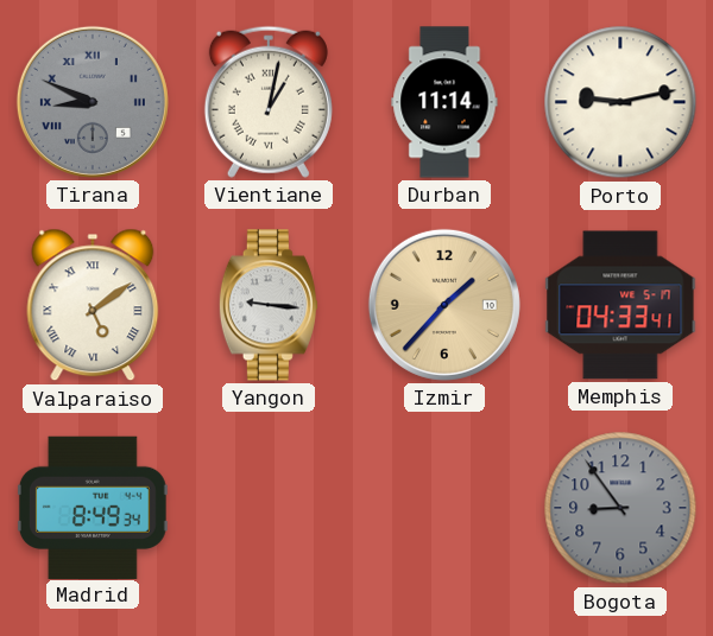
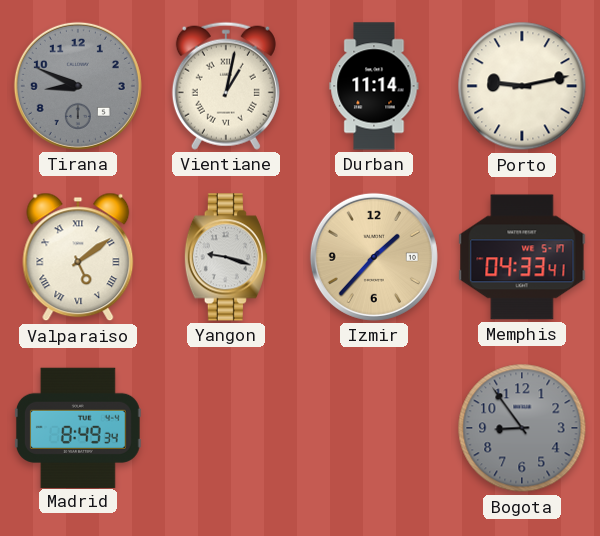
Tirana numerals: Roman -> Arabic
Yangon: 9:16 -> 9:18
